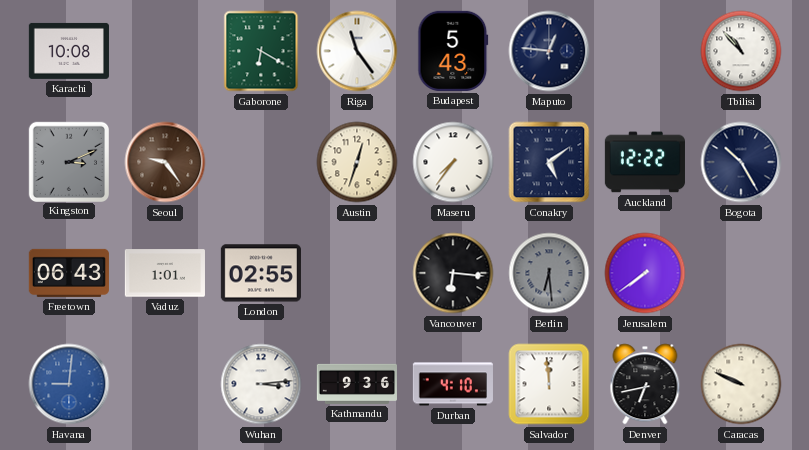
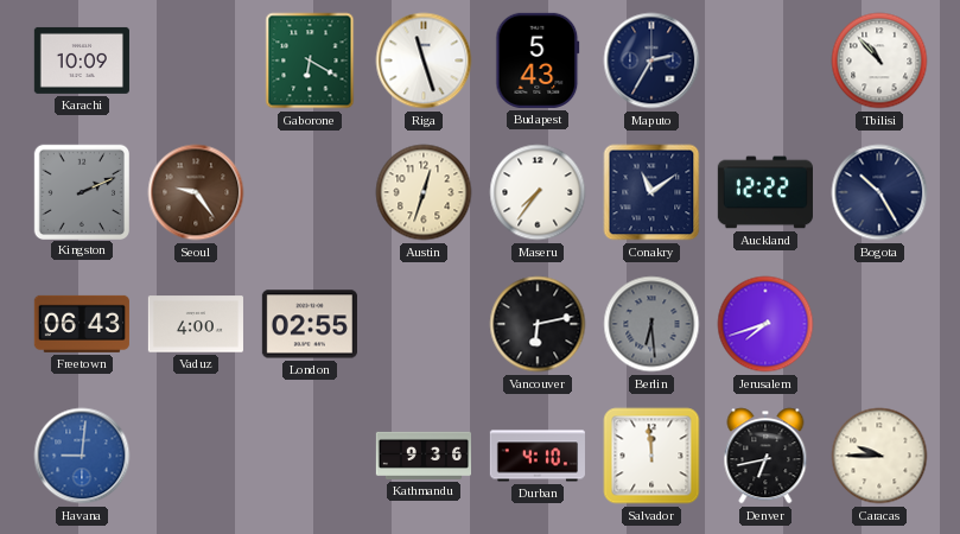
Karachi: 10:08 -> 10:09
Riga: 11:24 -> 11:27
Maputo: 12:46 -> 2:35
Kingston: 3:11 -> 2:11
Conakry: 5:09 -> 11:09
Vaduz: 1:01 -> 4:00
Vancouver: 6:16 -> 6:13
Jerusalem: 7:39 -> 7:42
Wuhan: 3:14 -> none
Caracas: 9:49 -> 9:45
